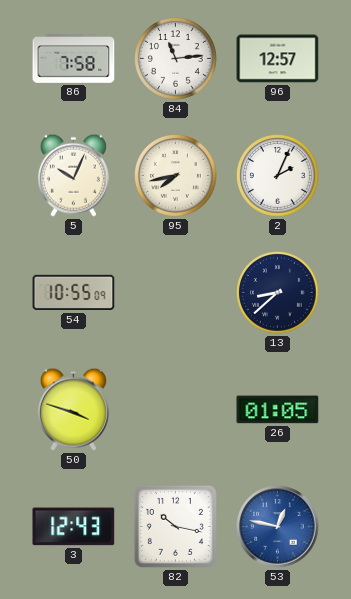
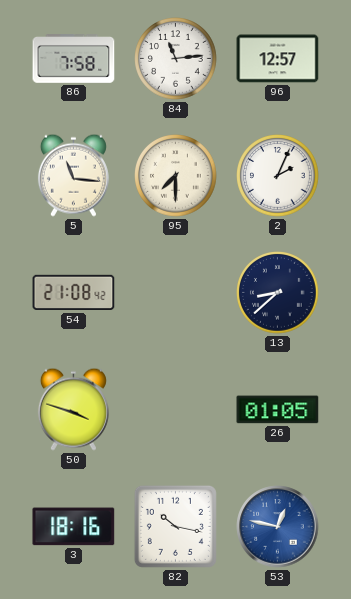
5: 10:04 -> 11:16
95: 7:43 -> 7:30
54: 10:55 -> 21:08
3: 12:43 -> 18:16
